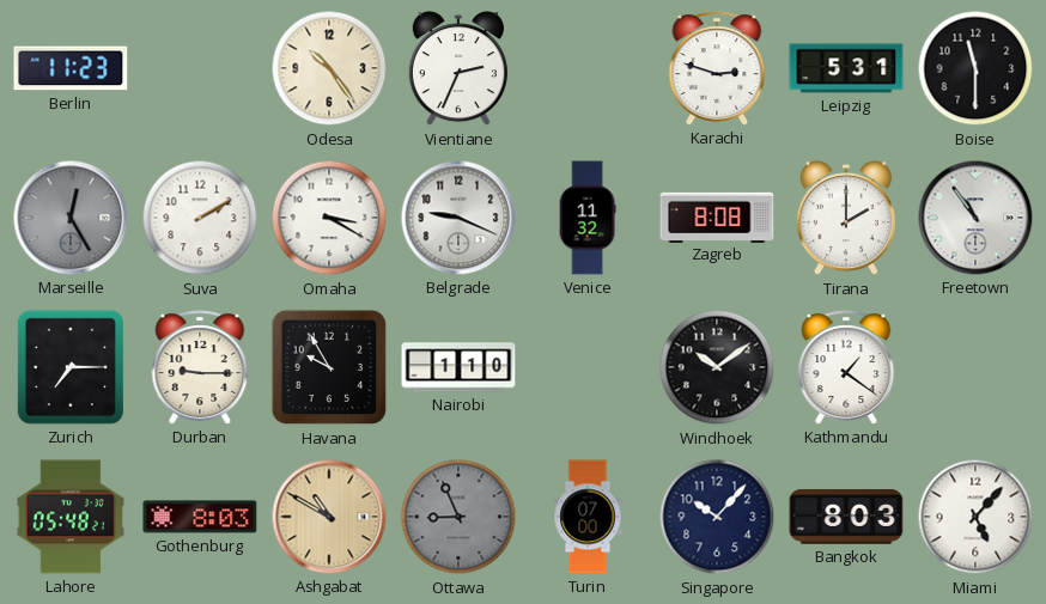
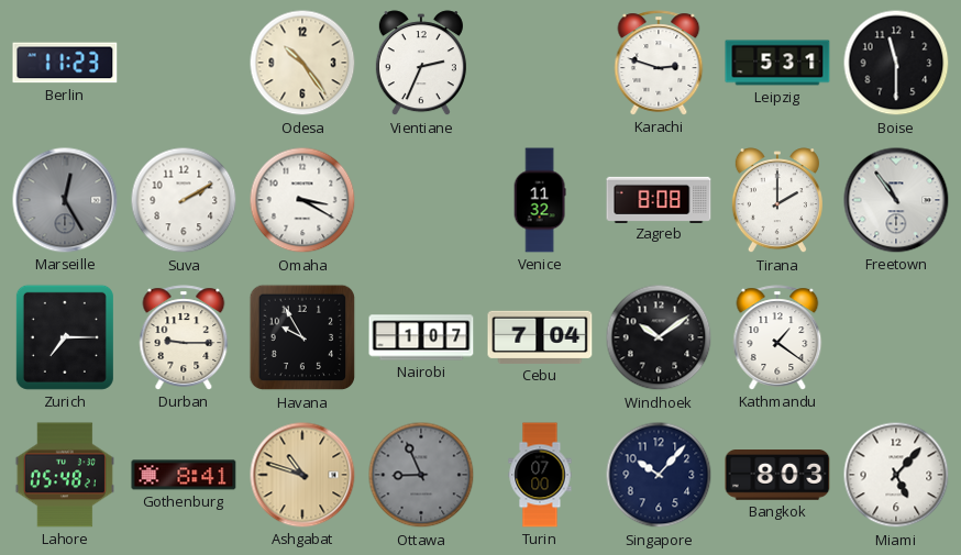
Belgrade: 9:19 -> none
Nairobi: 1:10 -> 1:07
Cebu: none -> 7:04
Gothenburg: 8:03 -> 8:41
Ashgabat: 10:50 -> 10:48
